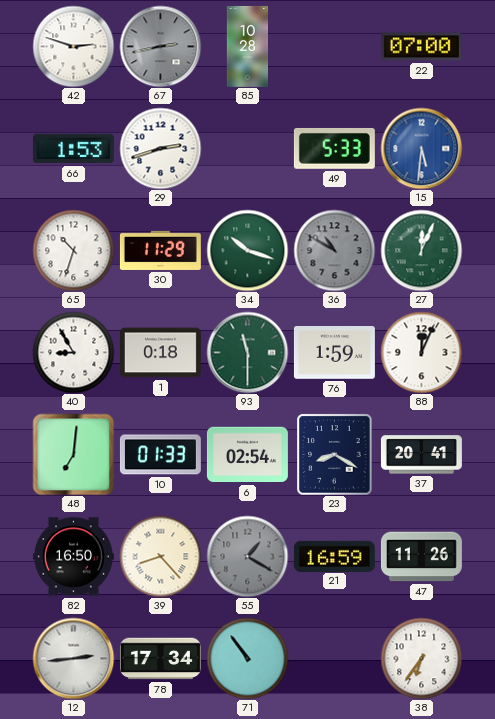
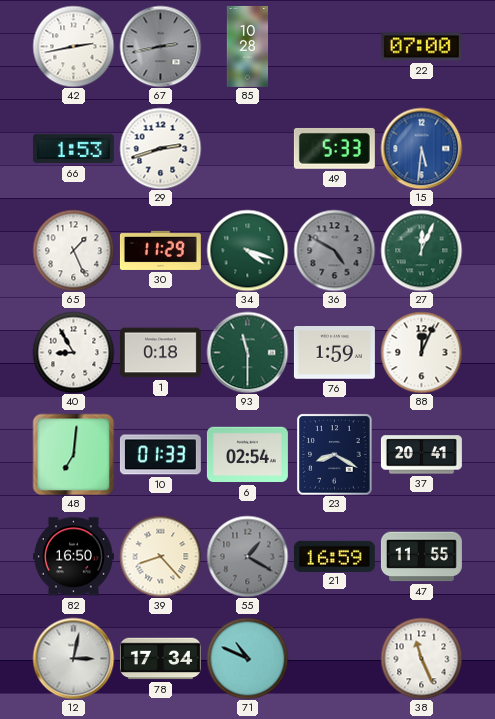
42: 2:48 -> 2:43
65: 10:33 -> 1:26
34: 10:18 -> 4:18
36: 10:50 -> 4:50
47: 11:26 -> 11:55
12: 2:44 -> 3:02
71: 10:54 -> 10:49
38: 6:36 -> 11:26
